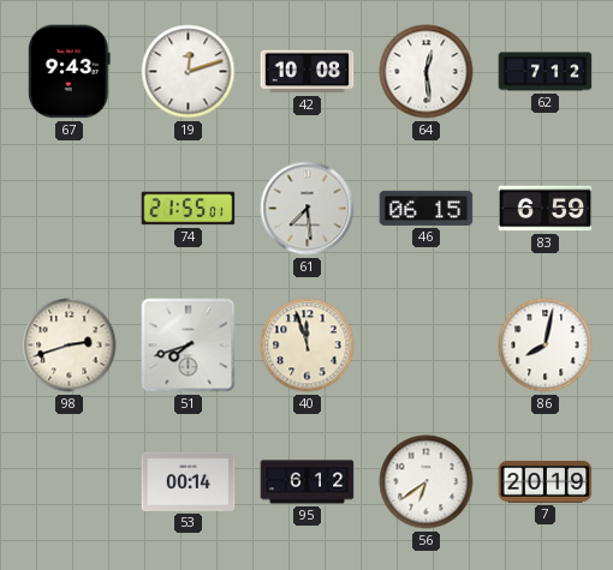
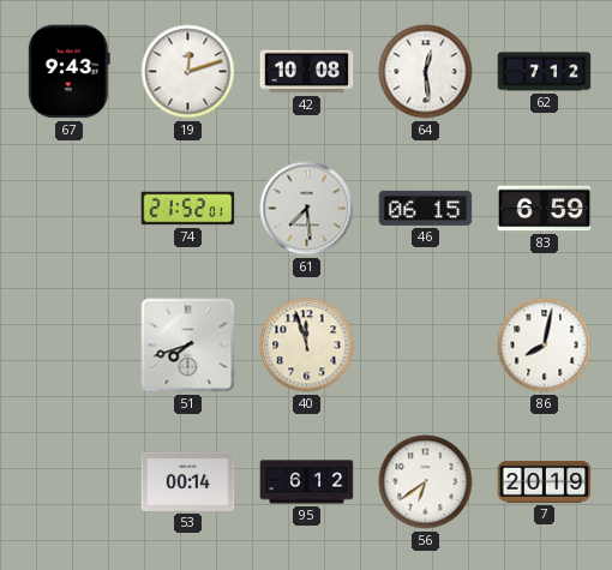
74: 21:55 -> 21:52
98: 2:42 -> none
